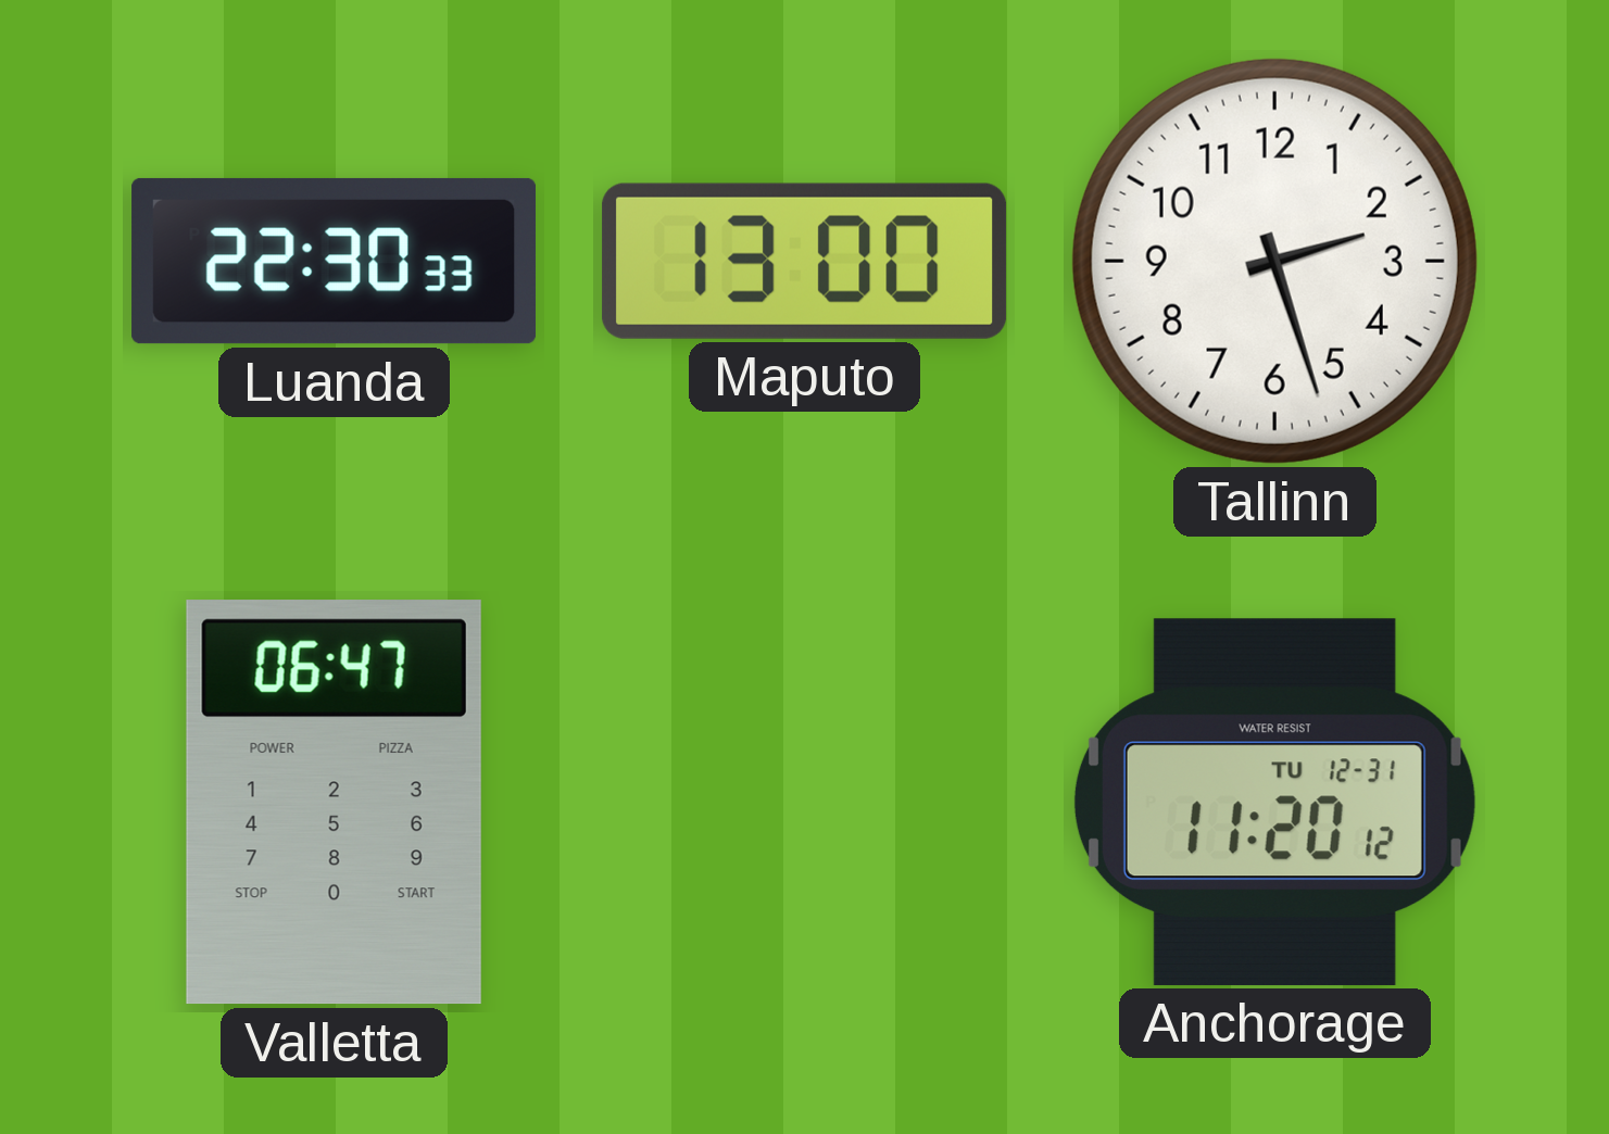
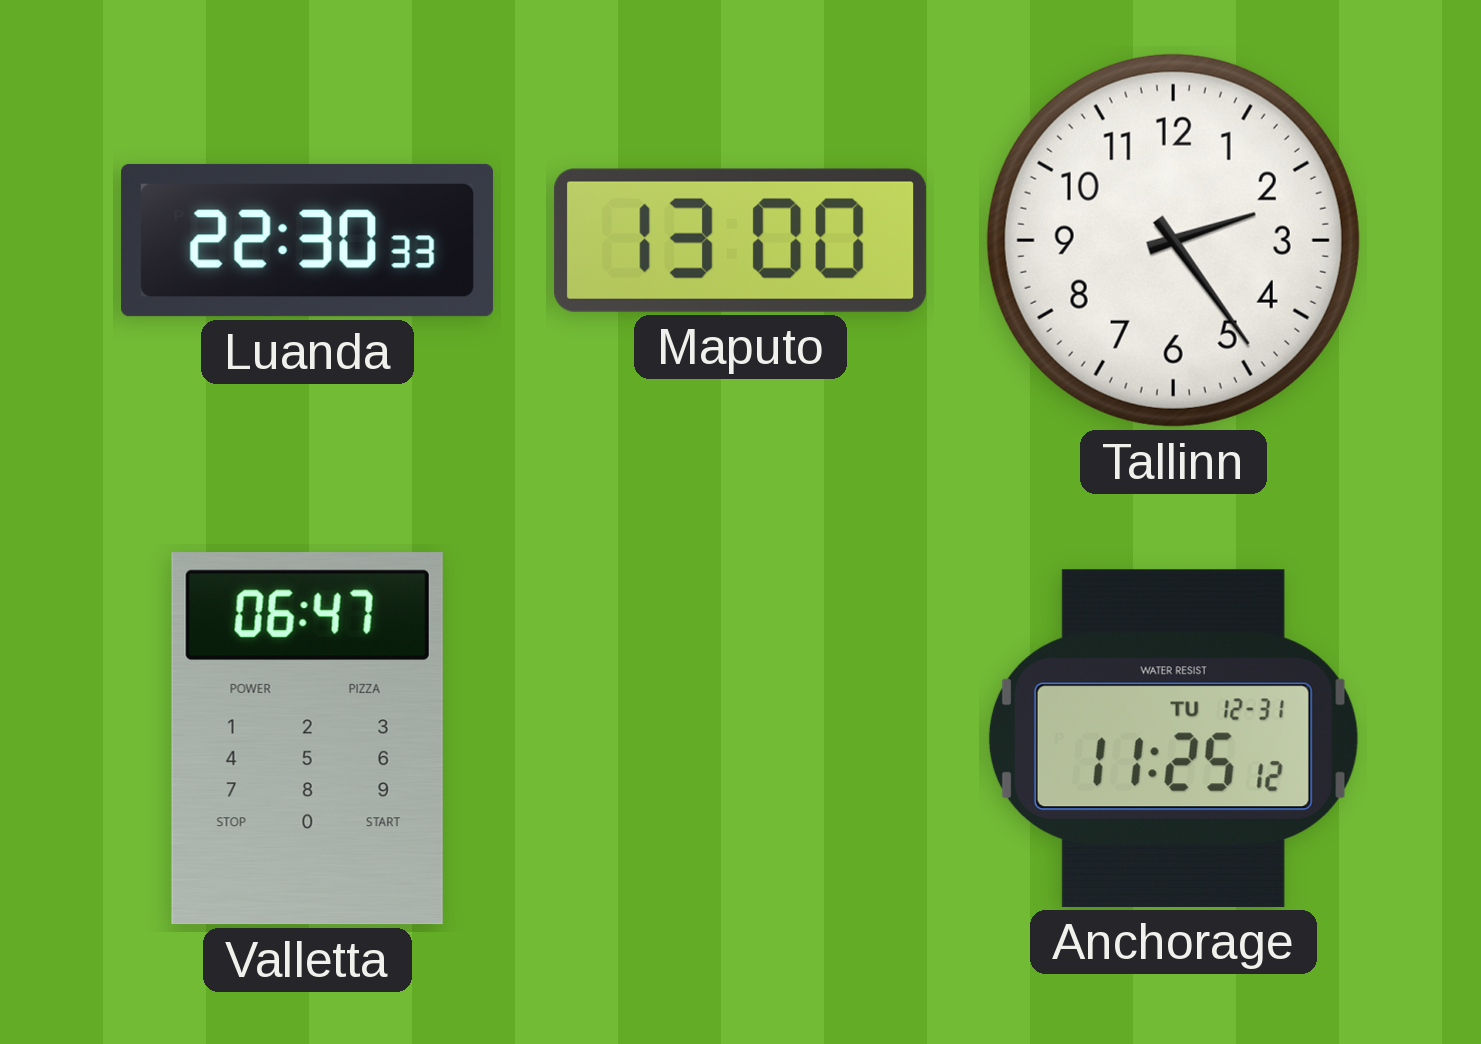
Tallinn: 2:27 -> 2:24
Anchorage: 11:20 -> 11:25
